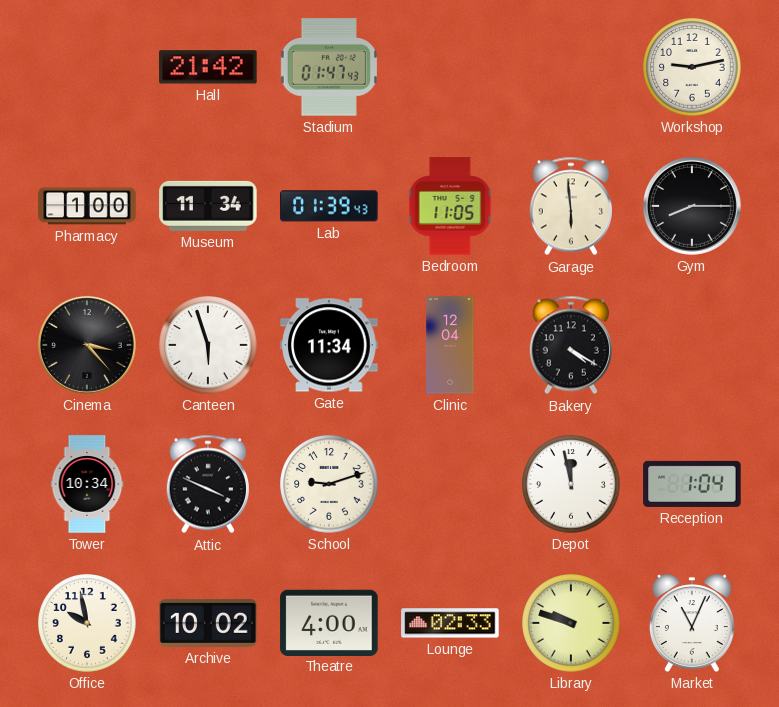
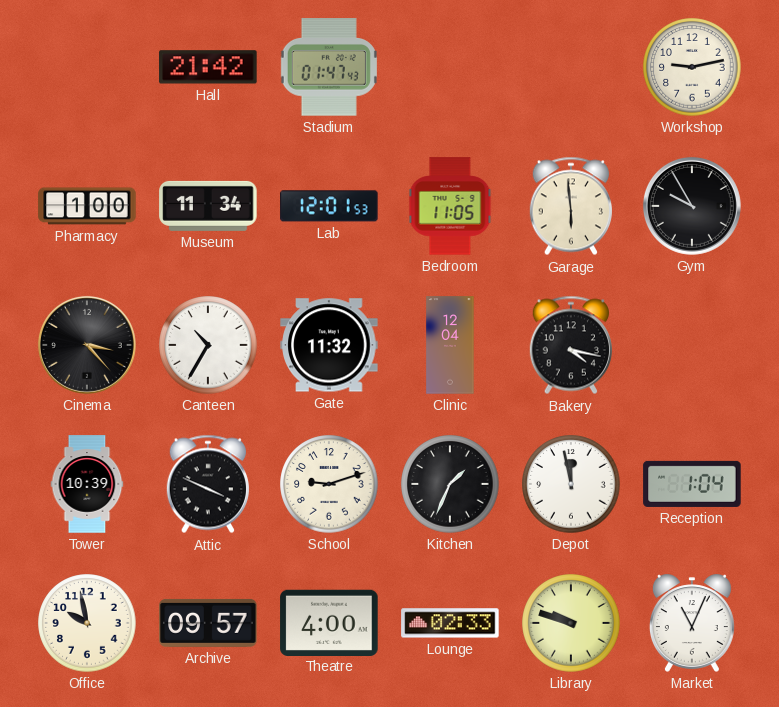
Lab: 01:39 -> 12:01
Gym: 8:15 -> 9:55
Canteen: 5:57 -> 10:35
Gate: 11:34 -> 11:32
Bakery: 4:20 -> 4:17
Tower: 10:34 -> 10:39
Kitchen: none -> 1:34
Archive: 10:02 -> 09:57
